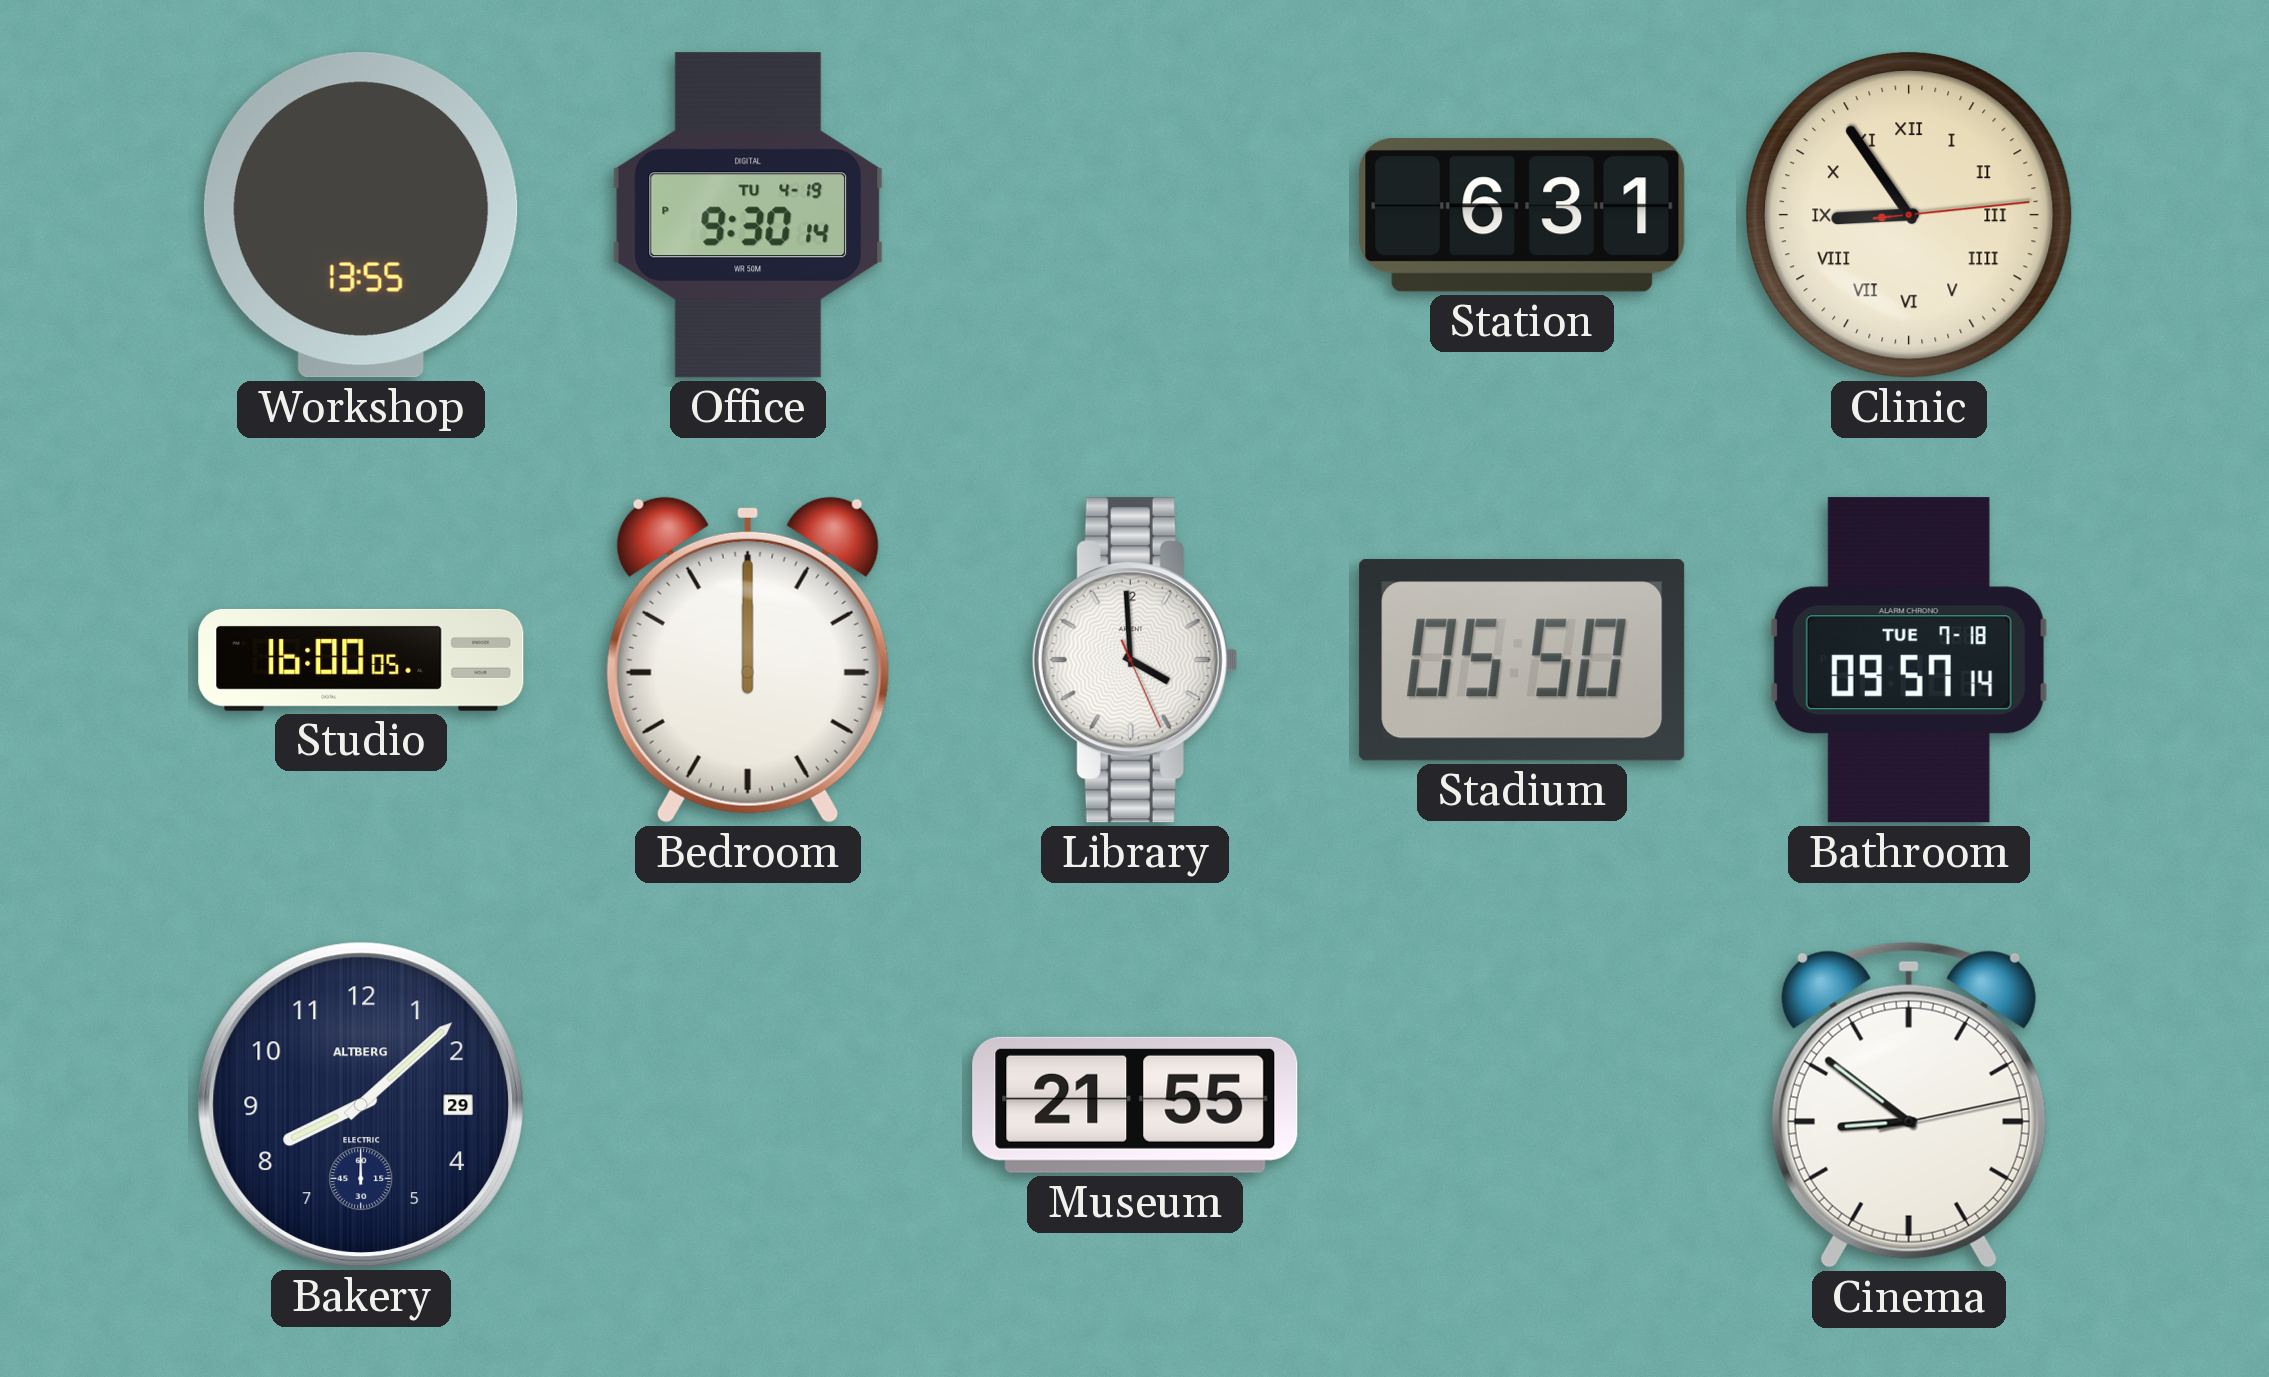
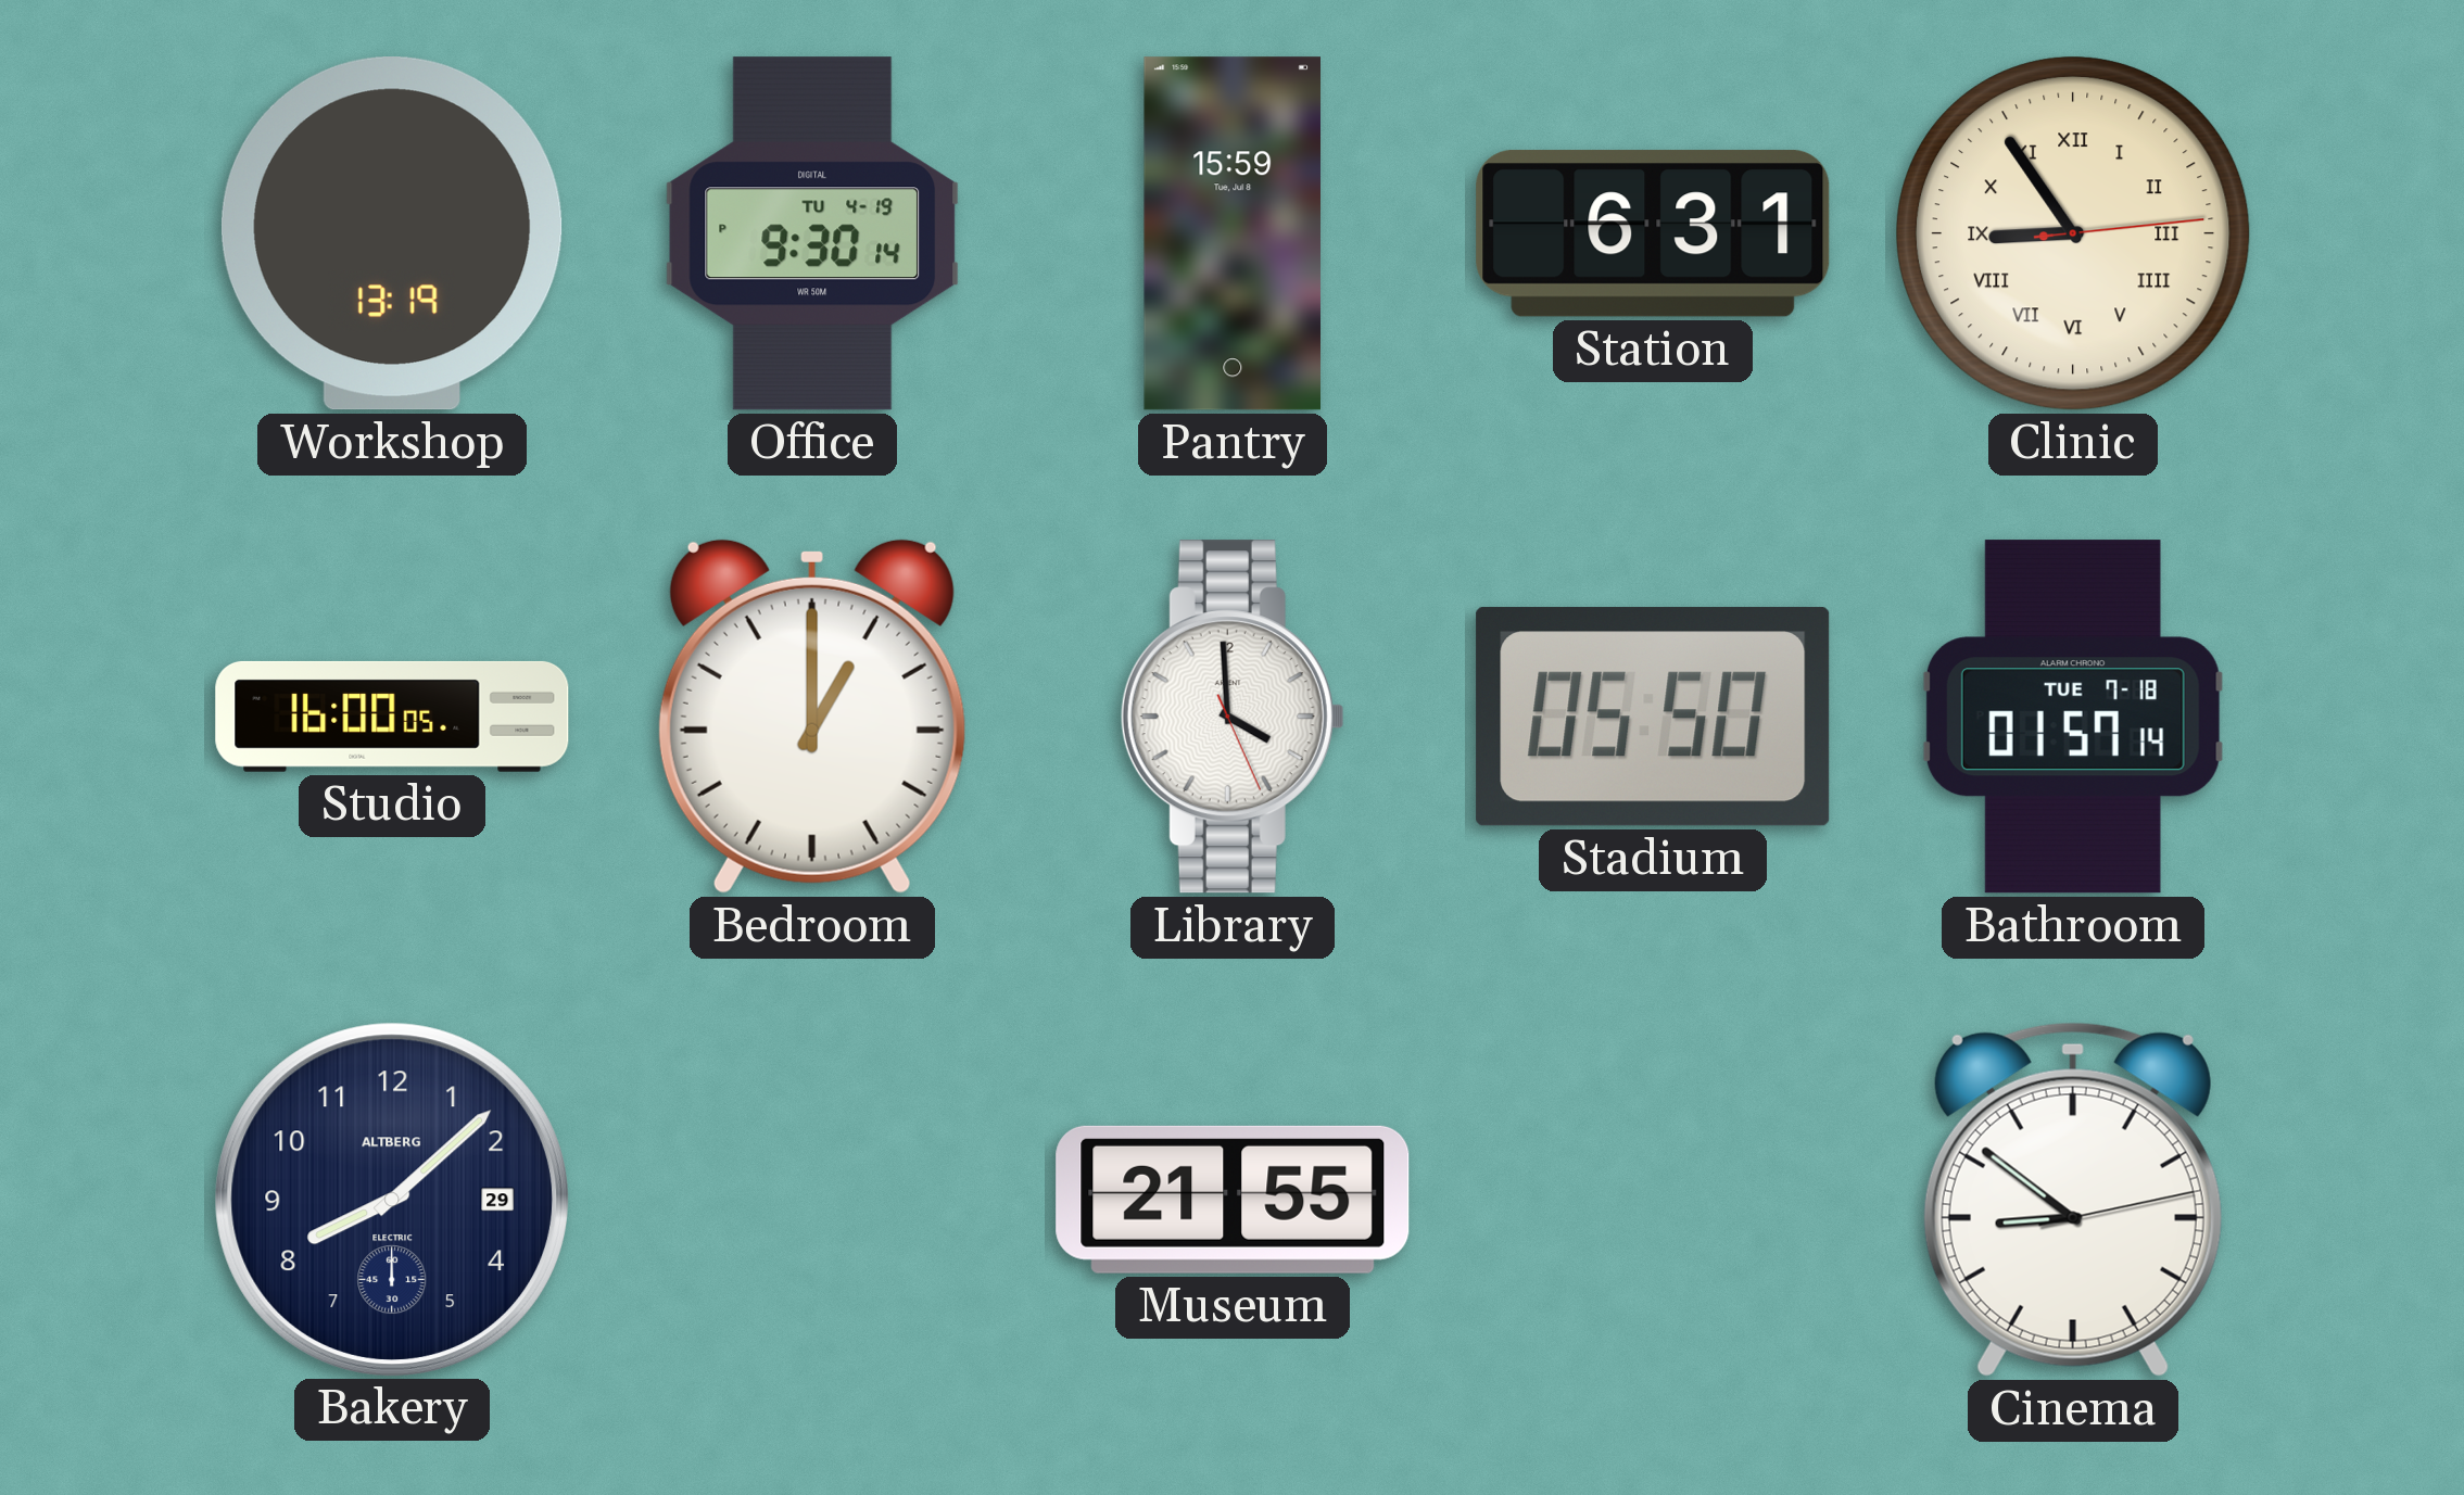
Workshop: 13:55 -> 13:19
Pantry: none -> 15:59
Bedroom: 12:00 -> 1:00
Bathroom: 09:57 -> 01:57
